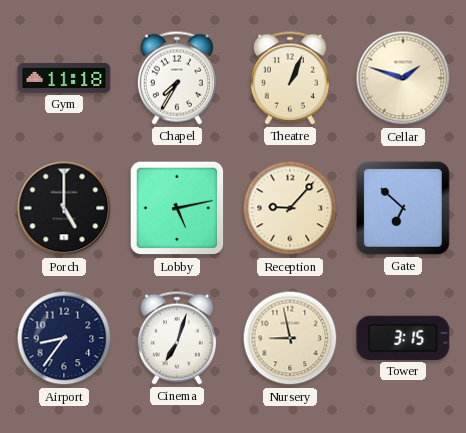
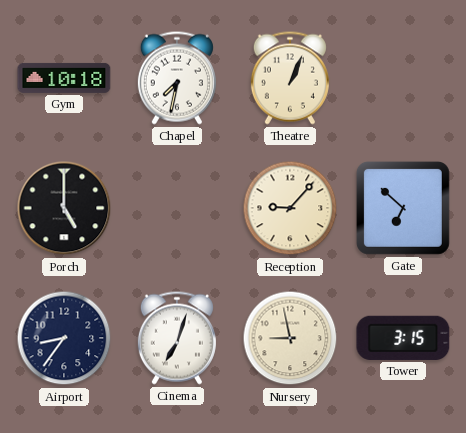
Gym: 11:18 -> 10:18
Chapel: 7:35 -> 7:32
Cellar: 1:48 -> none
Lobby: 5:13 -> none
